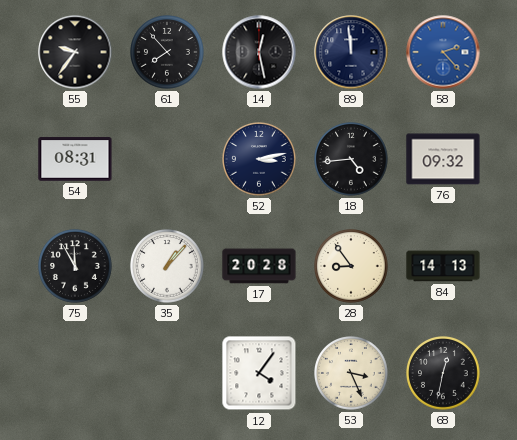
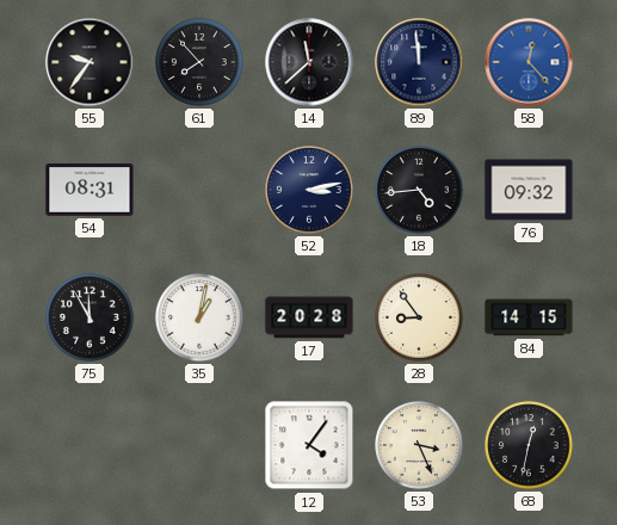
14: 12:28 -> 11:38
58: 2:23 -> 12:23
35: 1:07 -> 1:02
84: 14:13 -> 14:15
